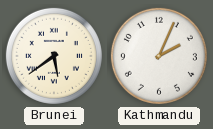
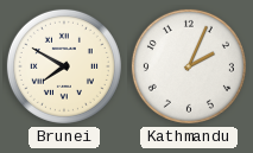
Brunei: 5:39 -> 7:50
